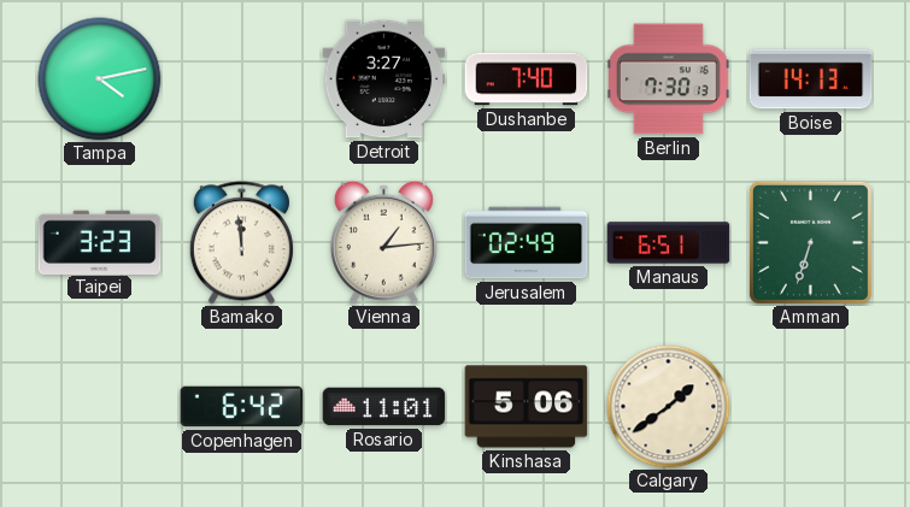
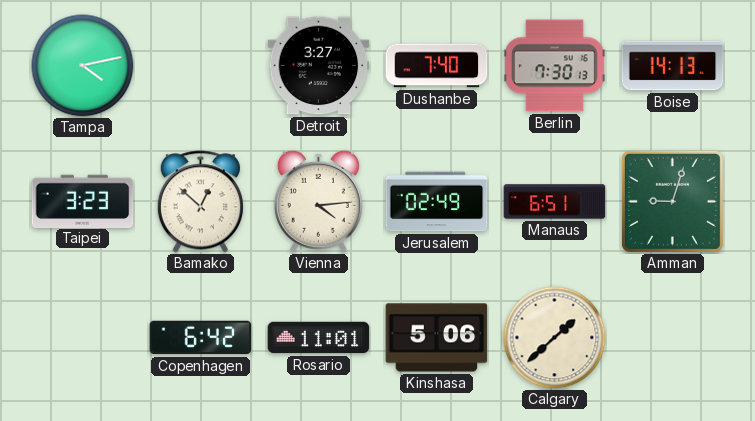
Bamako: 11:59 -> 12:52
Vienna: 1:14 -> 4:14
Amman: 6:33 -> 9:03
Calgary: 1:39 -> 1:38
